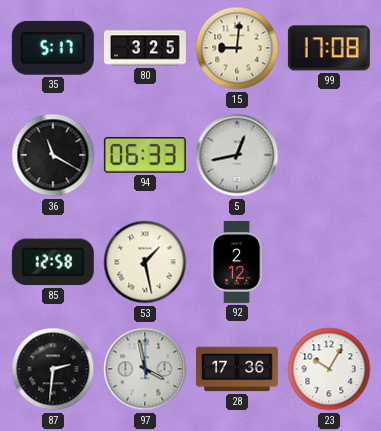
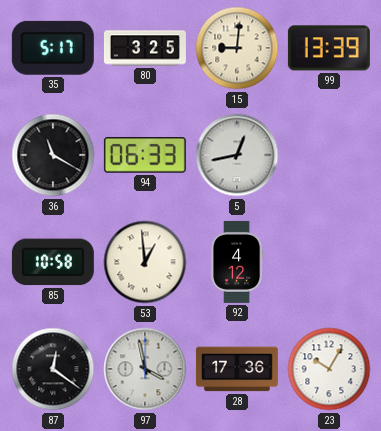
99: 17:08 -> 13:39
85: 12:58 -> 10:58
53: 1:28 -> 12:59
92: 2:12 -> 4:12
87: 2:31 -> 12:21
